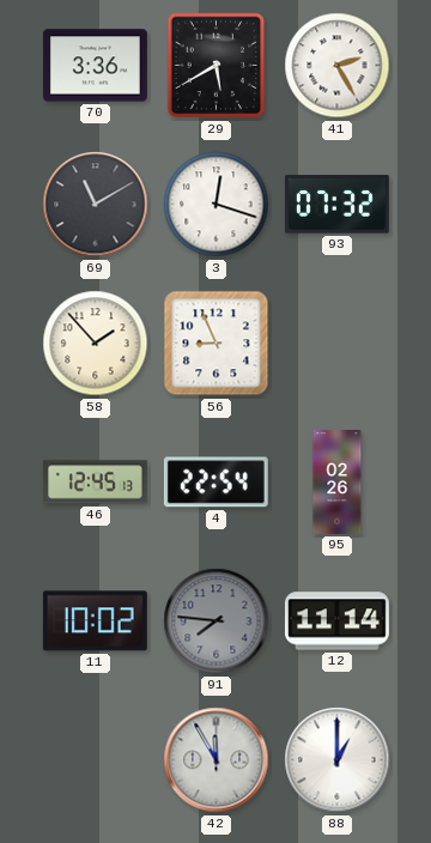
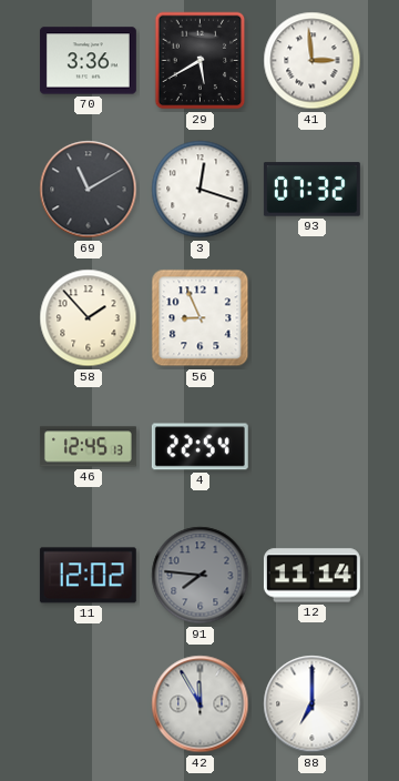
41: 2:25 -> 2:59
95: 02:26 -> none
11: 10:02 -> 12:02
88: 1:00 -> 7:00
